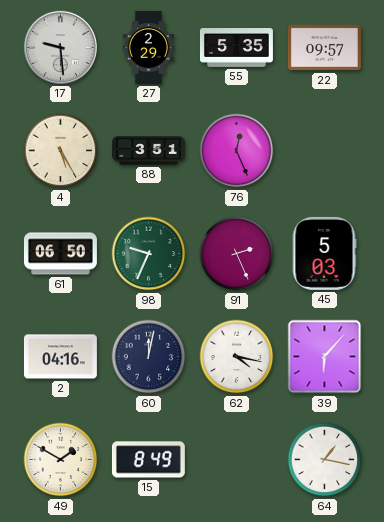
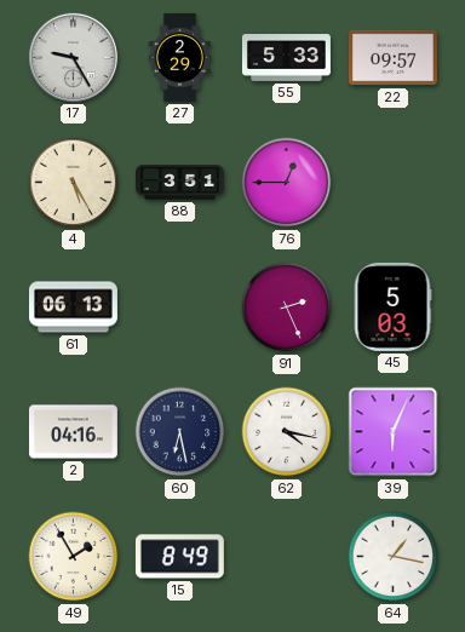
17: 9:29 -> 9:25
55: 5:35 -> 5:33
76: 12:26 -> 12:45
61: 06:50 -> 06:13
98: 9:34 -> none
60: 12:02 -> 6:28
39: 6:07 -> 6:04
49: 1:50 -> 1:55
